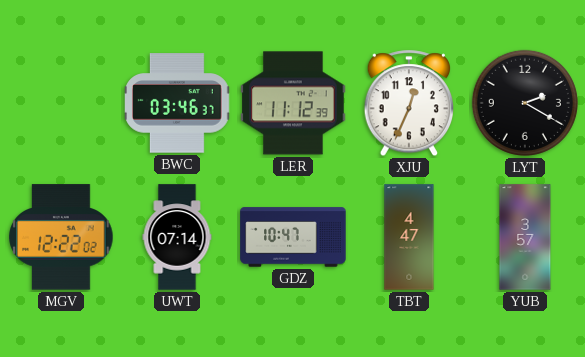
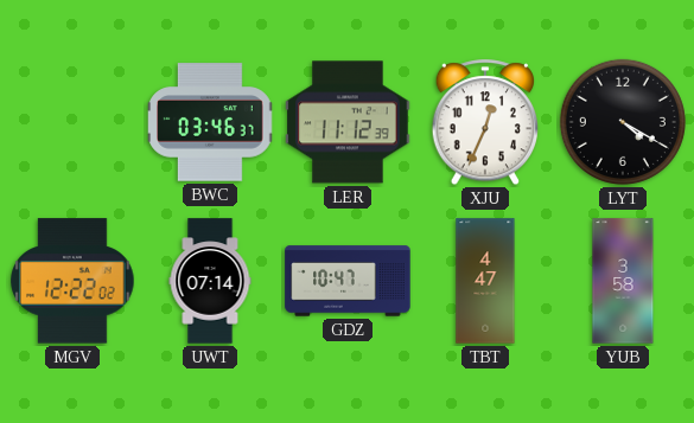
LYT: 2:20 -> 4:20
YUB: 3:57 -> 3:58
